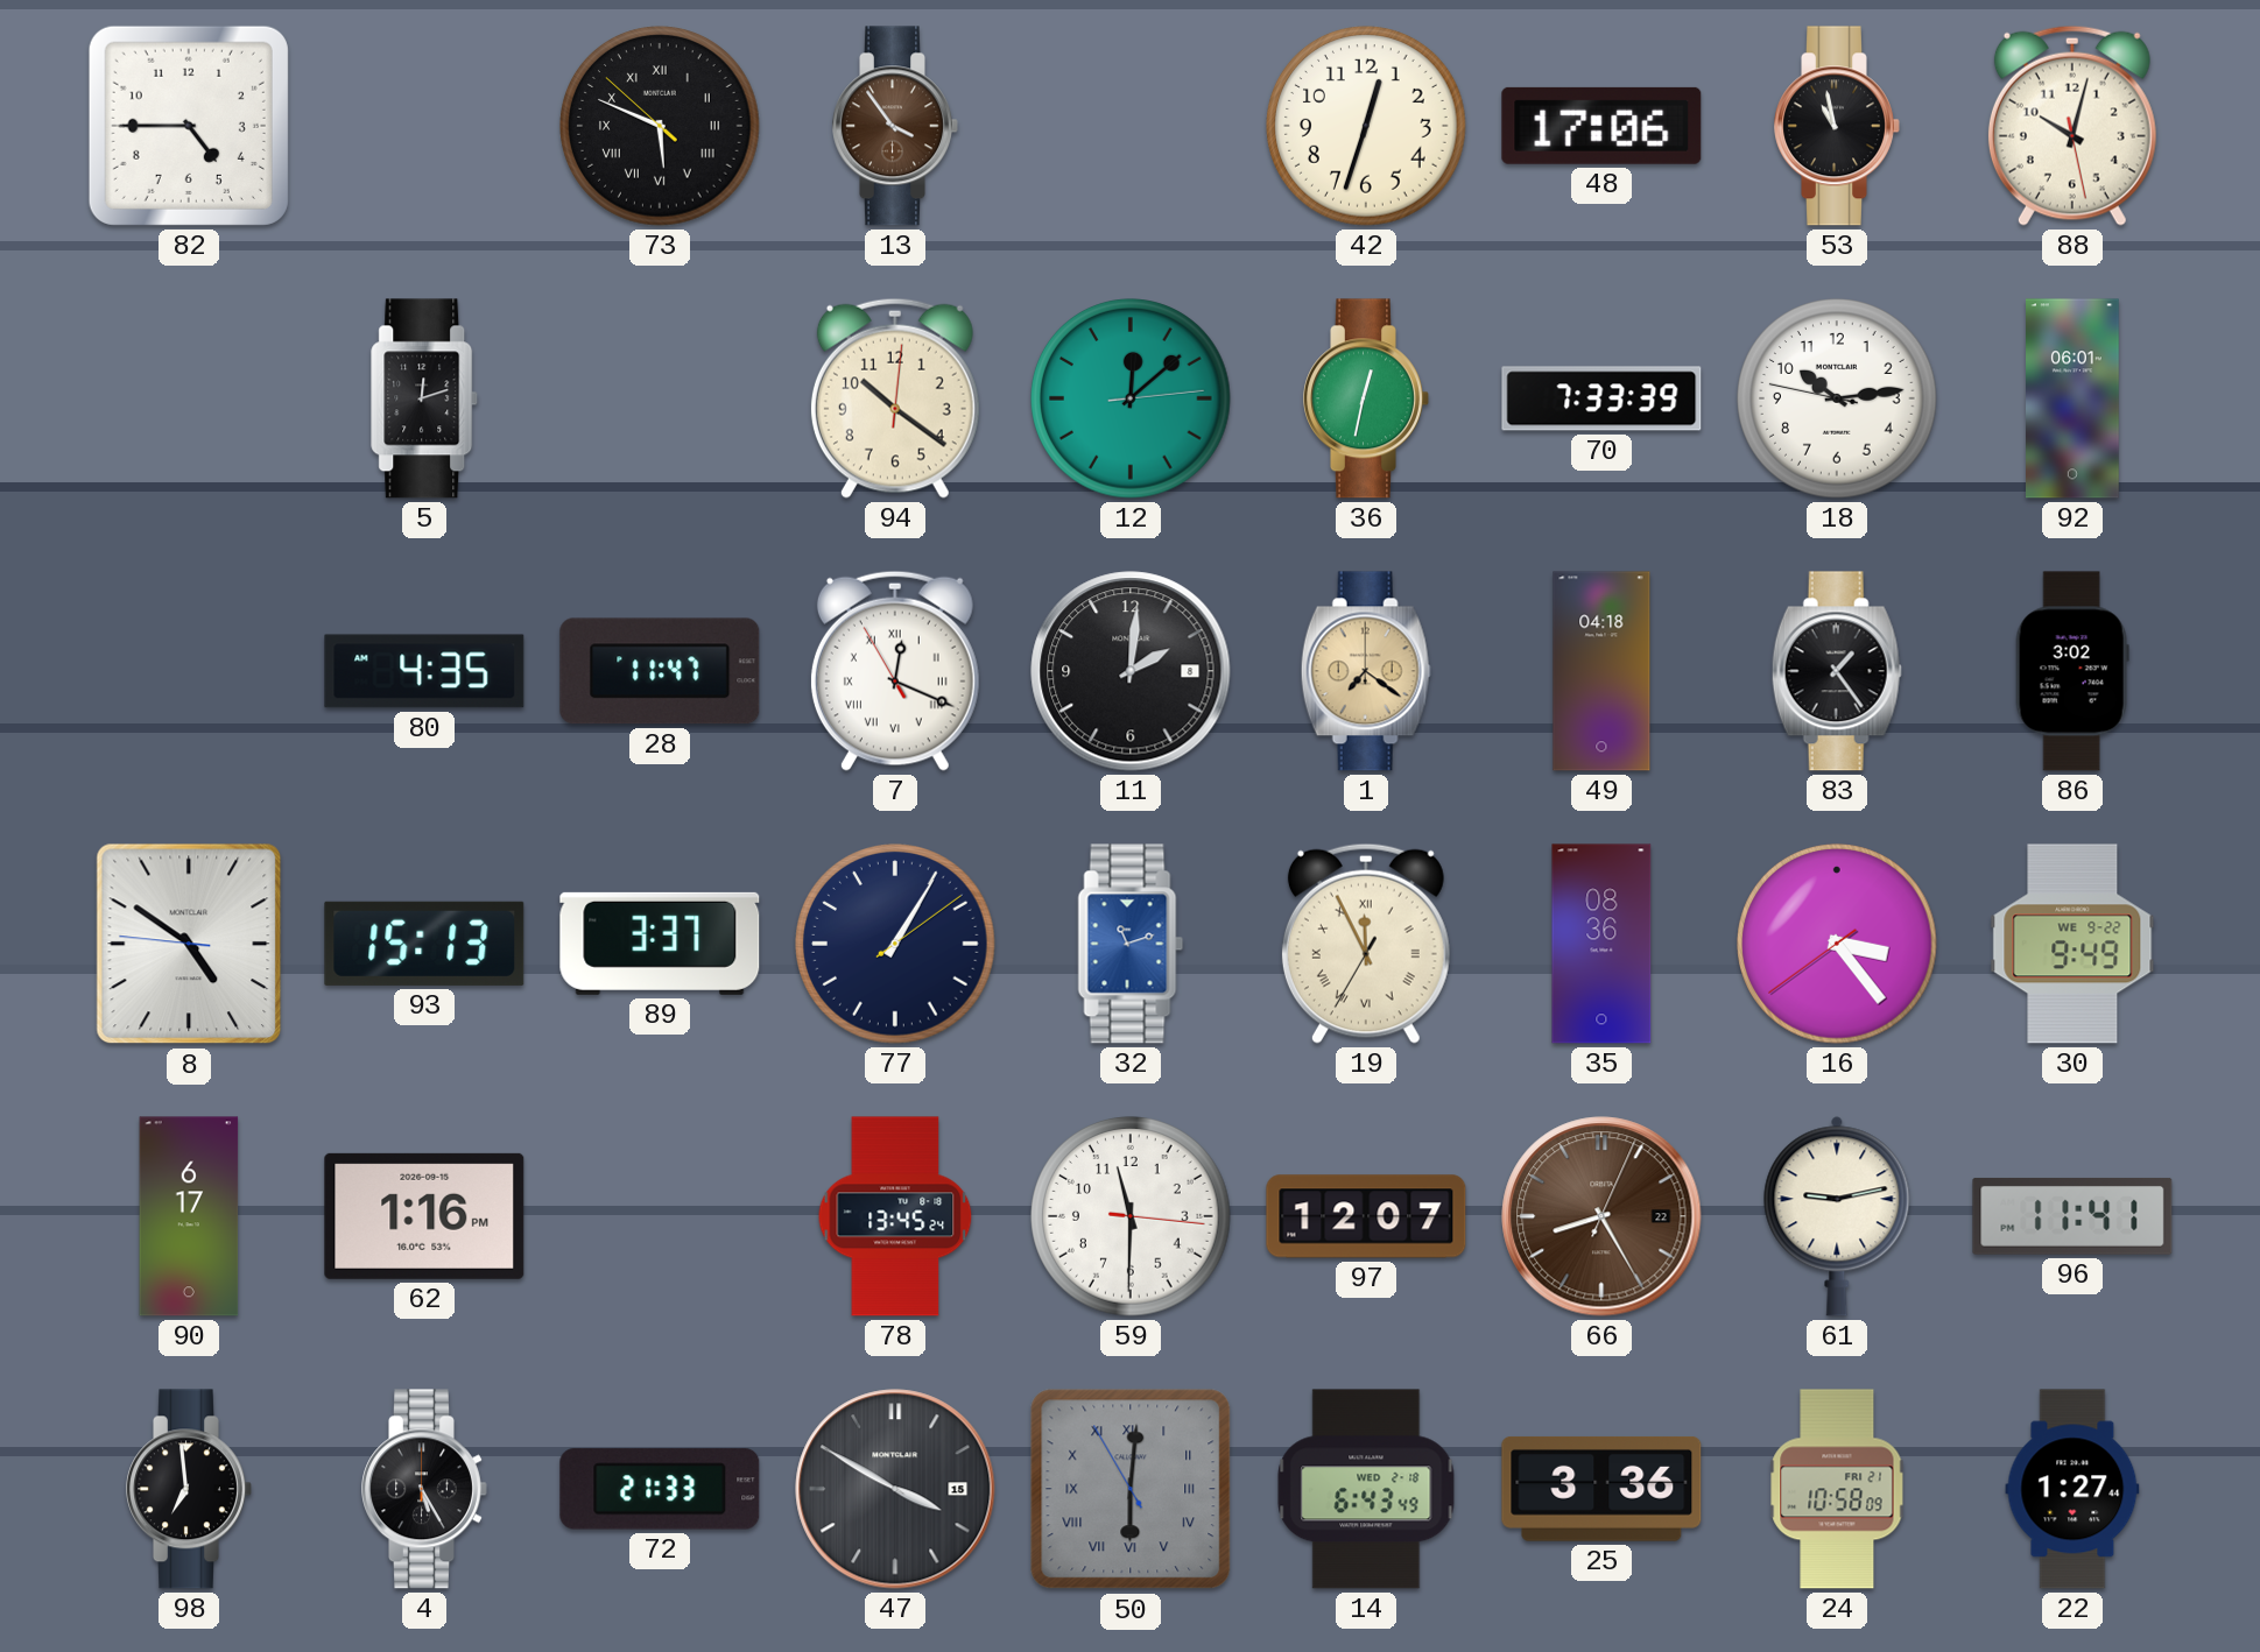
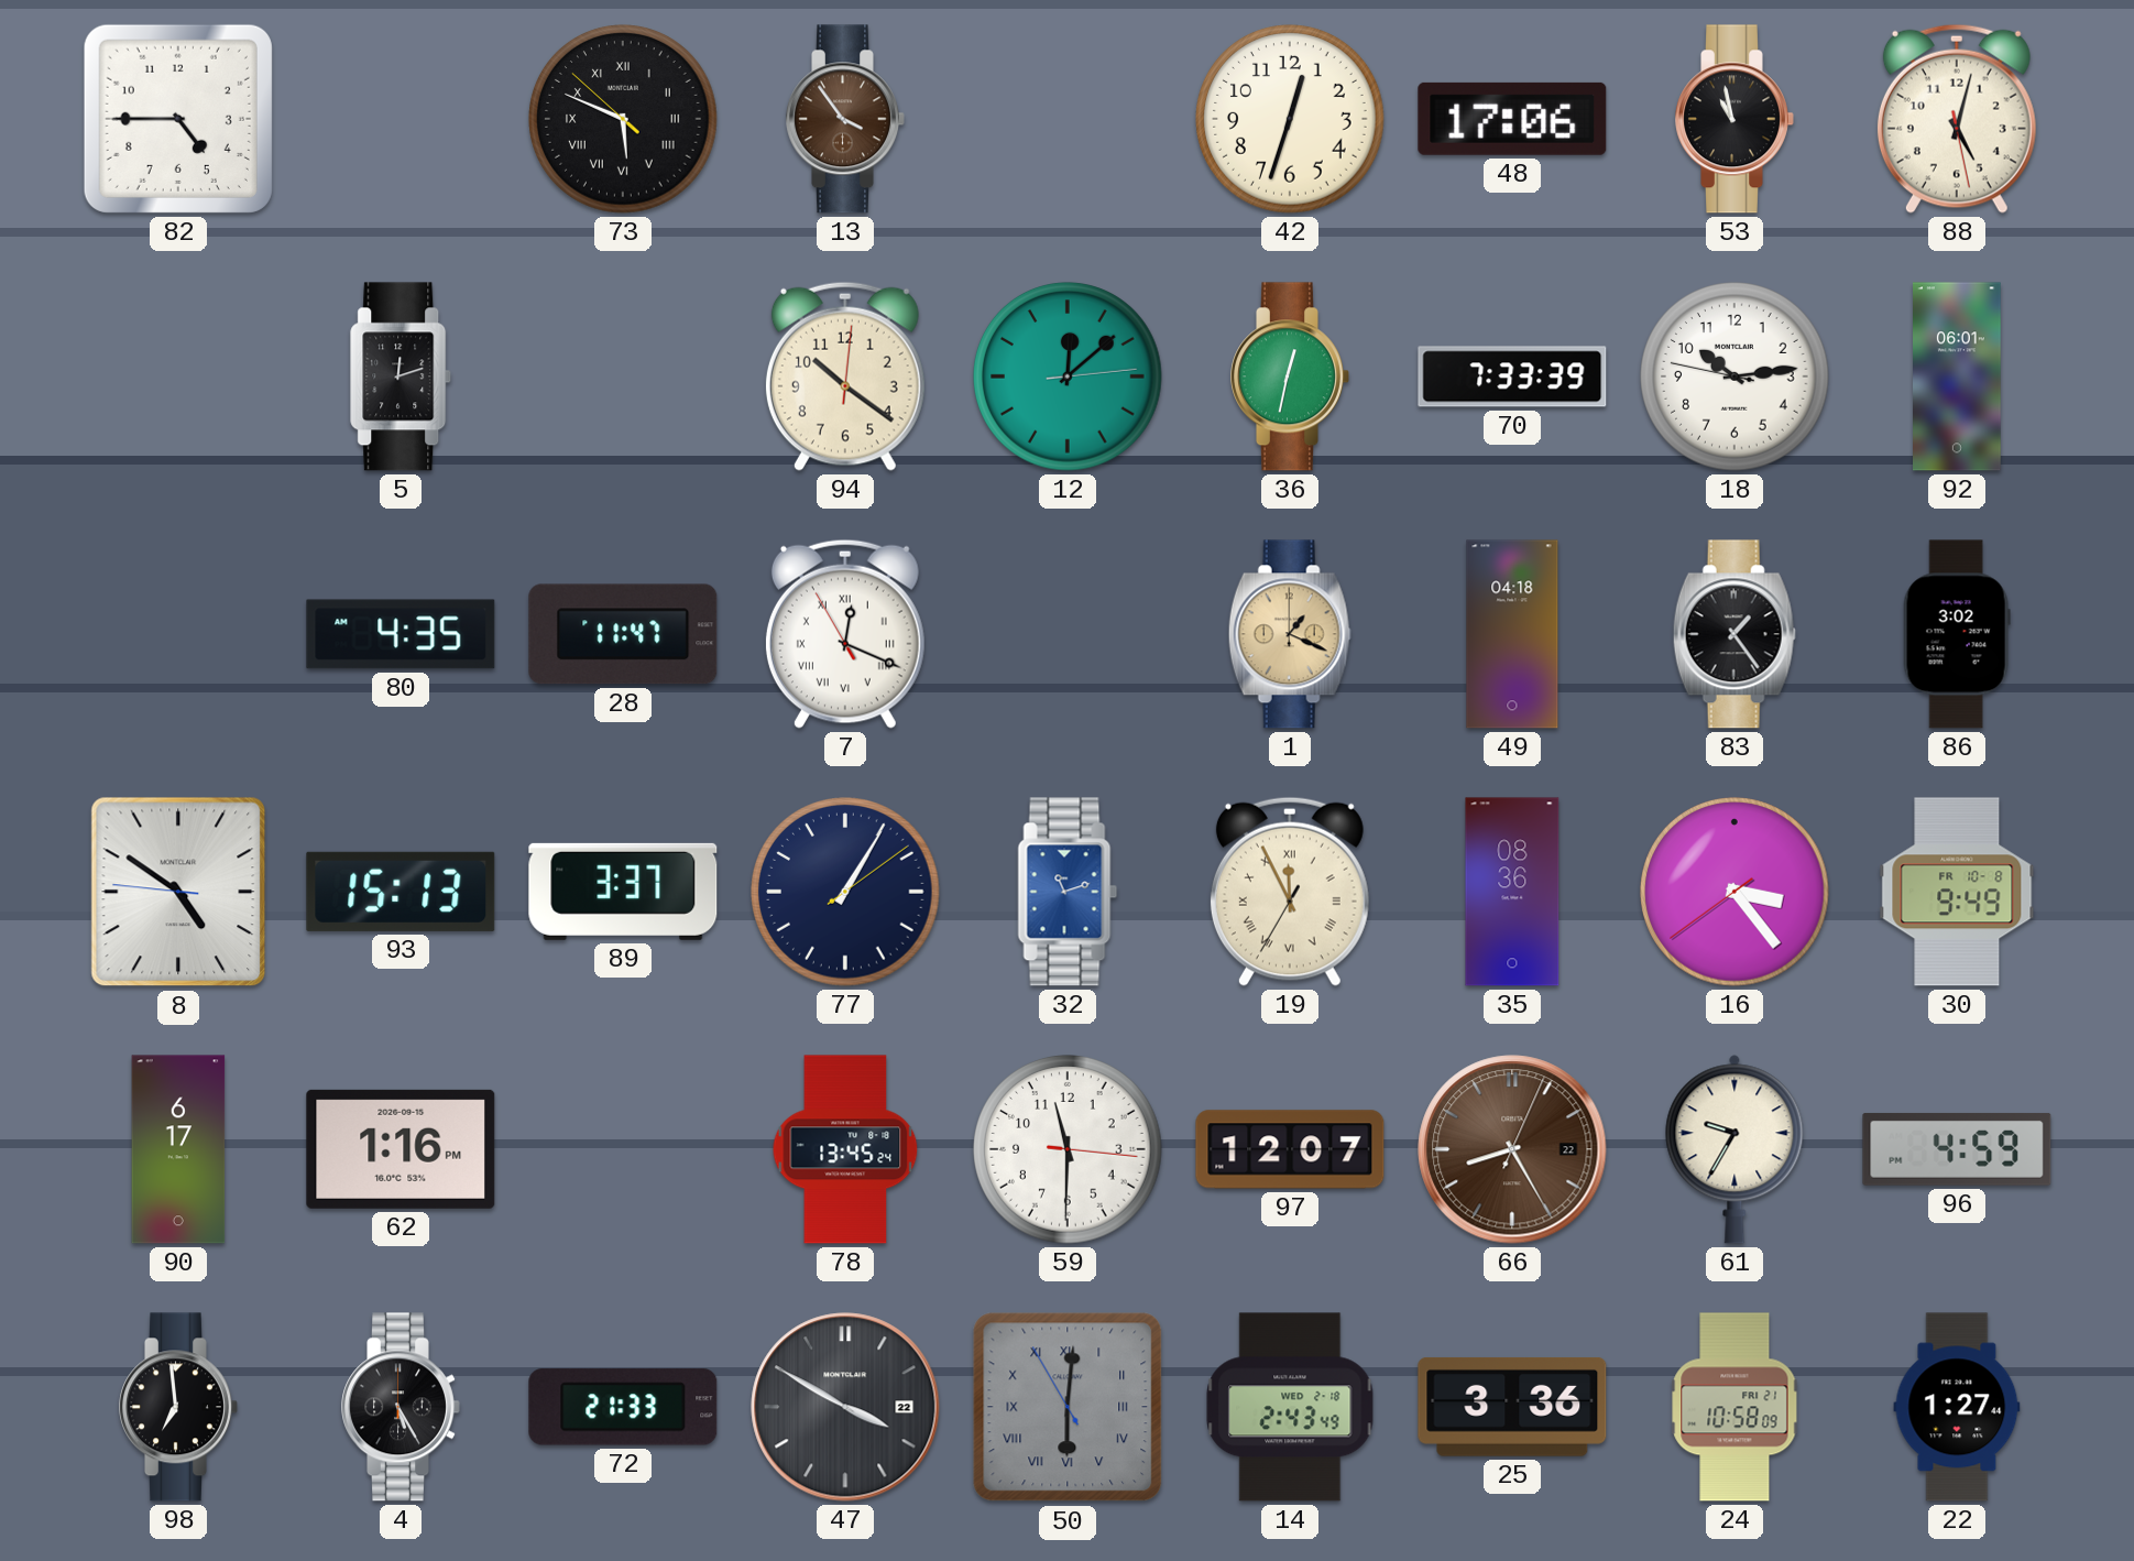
88: 10:02 -> 5:02
11: 2:01 -> none
1: 7:21 -> 1:19
30 date: WE 9-22 -> FR 10-8
61: 9:13 -> 9:35
96: 11:41 -> 4:59
47 date: 15 -> 22
14: 6:43 -> 2:43
